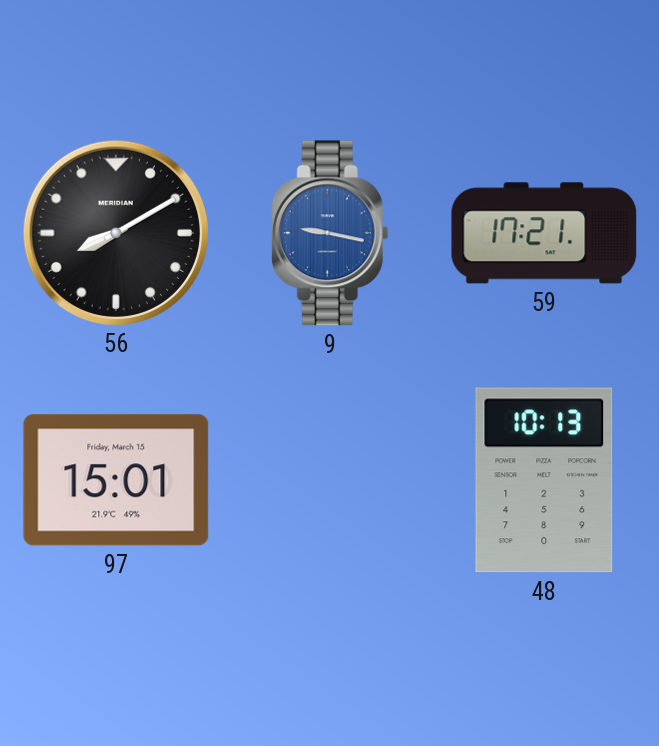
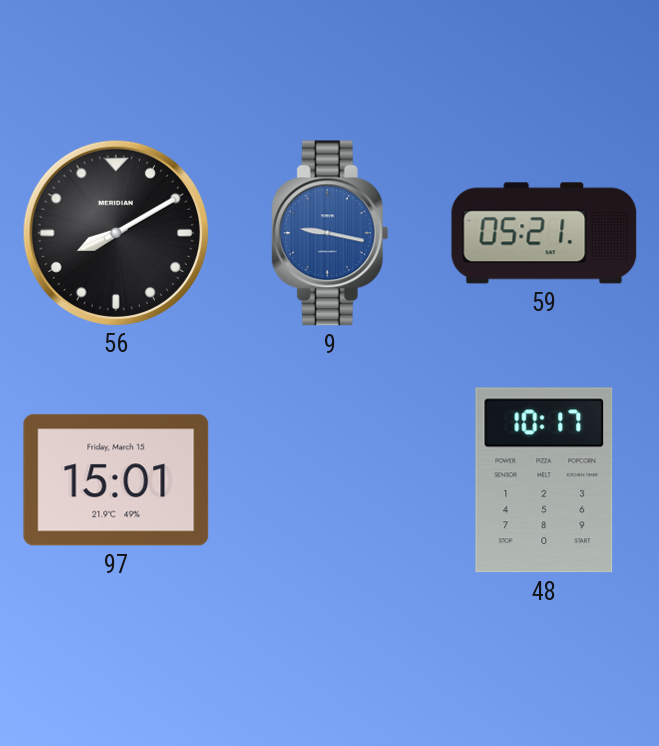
59: 17:21 -> 05:21
48: 10:13 -> 10:17
